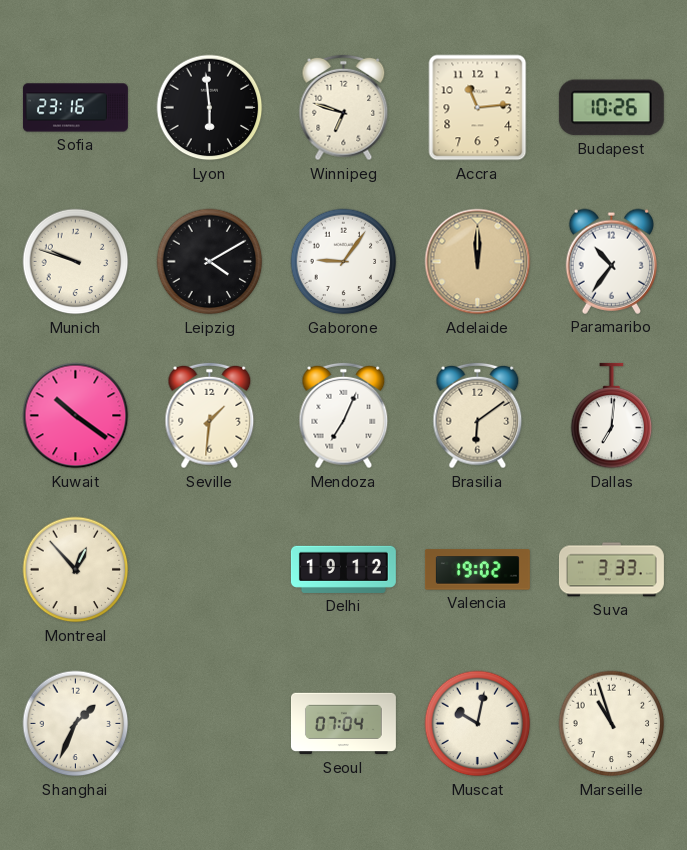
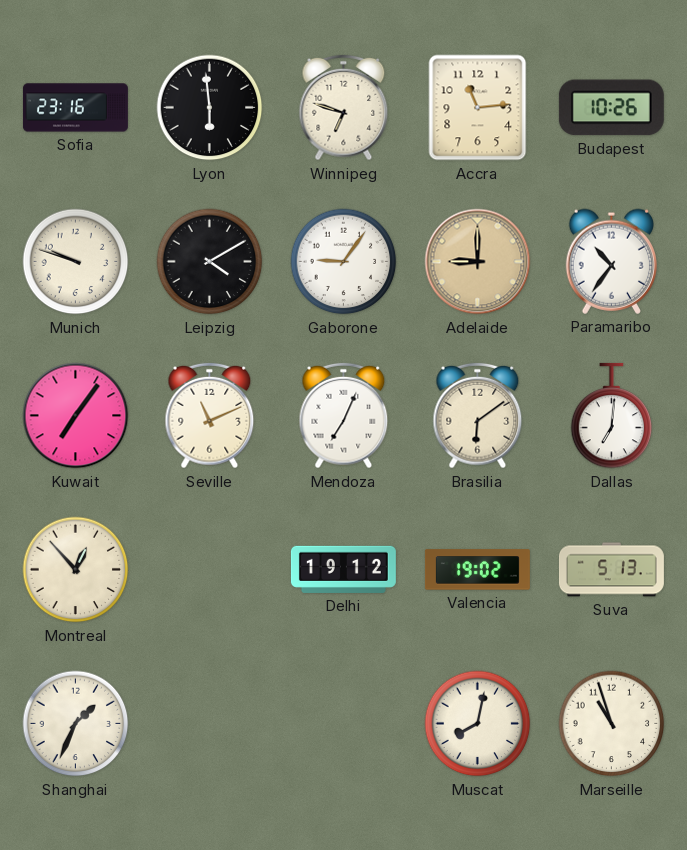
Adelaide: 12:00 -> 9:00
Kuwait: 10:21 -> 7:06
Seville: 1:31 -> 11:11
Suva: 3:33 -> 5:13
Seoul: 07:04 -> none
Muscat: 10:02 -> 8:02
